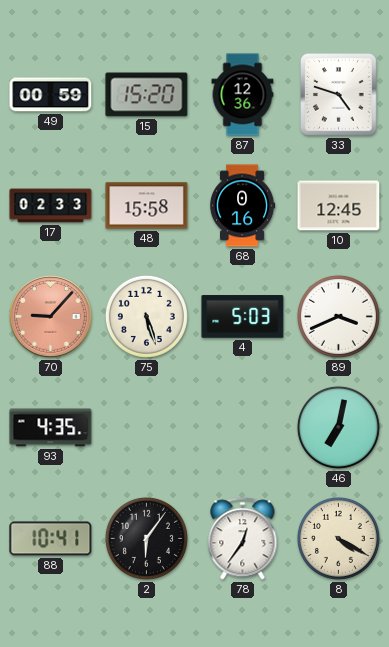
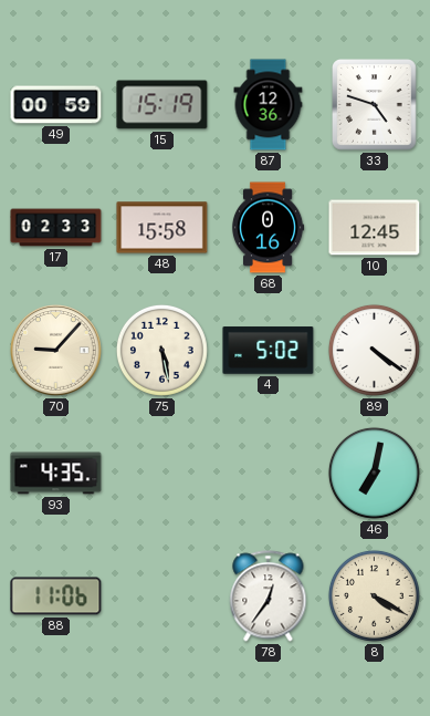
15: 15:20 -> 15:19
70 dial: salmon -> cream
75: 5:27 -> 5:28
4: 5:03 -> 5:02
89: 3:41 -> 4:21
88: 10:41 -> 11:06
2: 6:06 -> none
